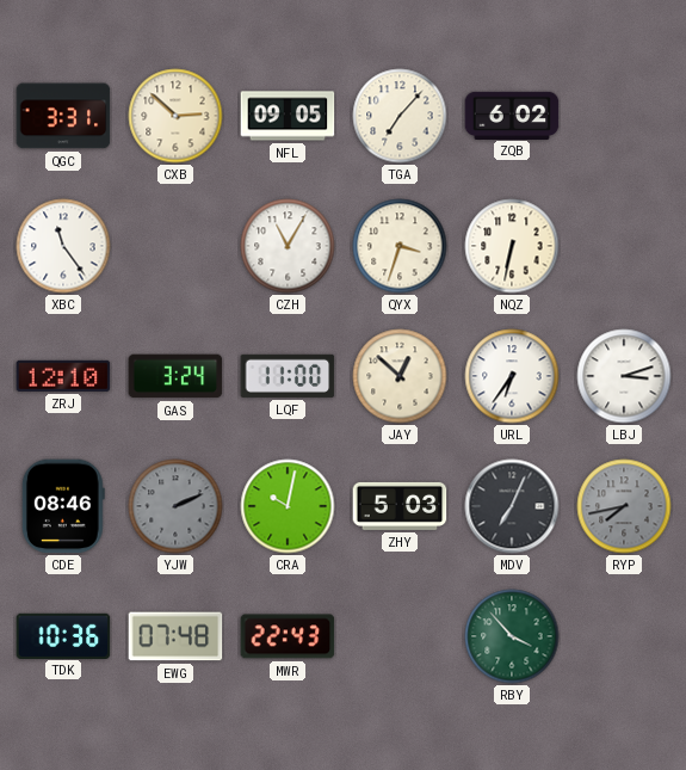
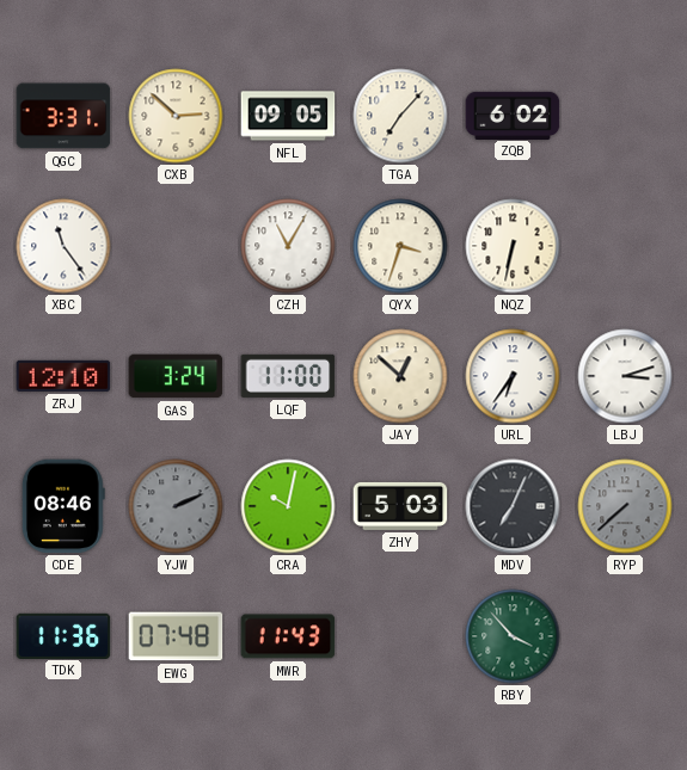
RYP: 7:43 -> 7:38
TDK: 10:36 -> 11:36
MWR: 22:43 -> 11:43
